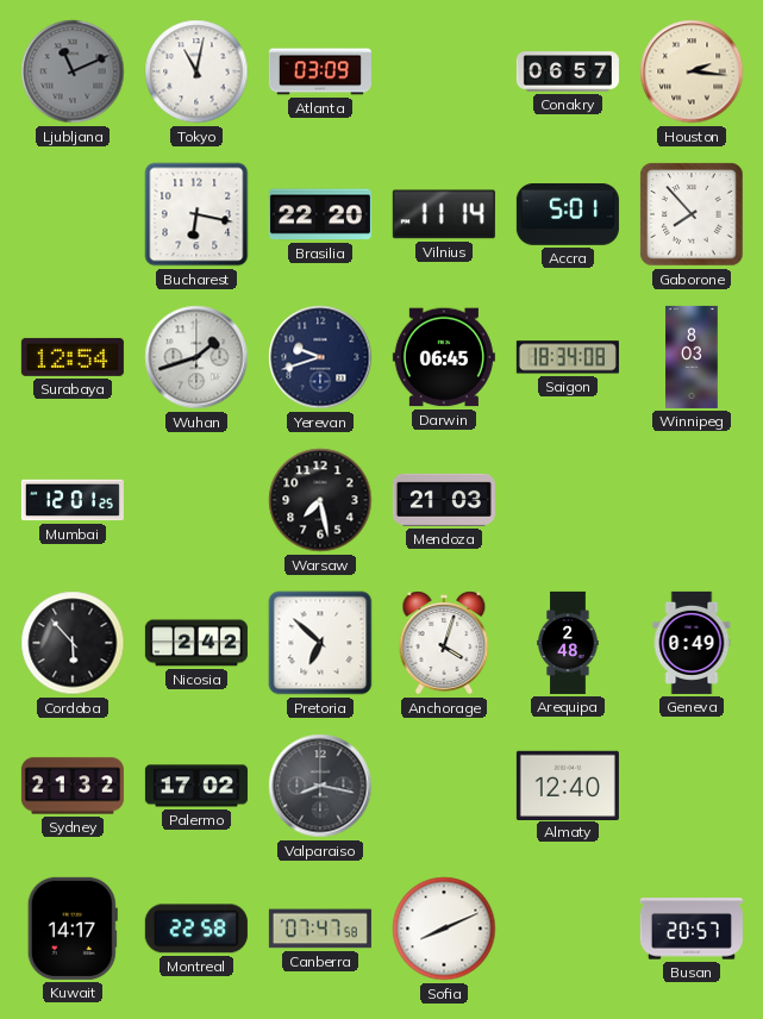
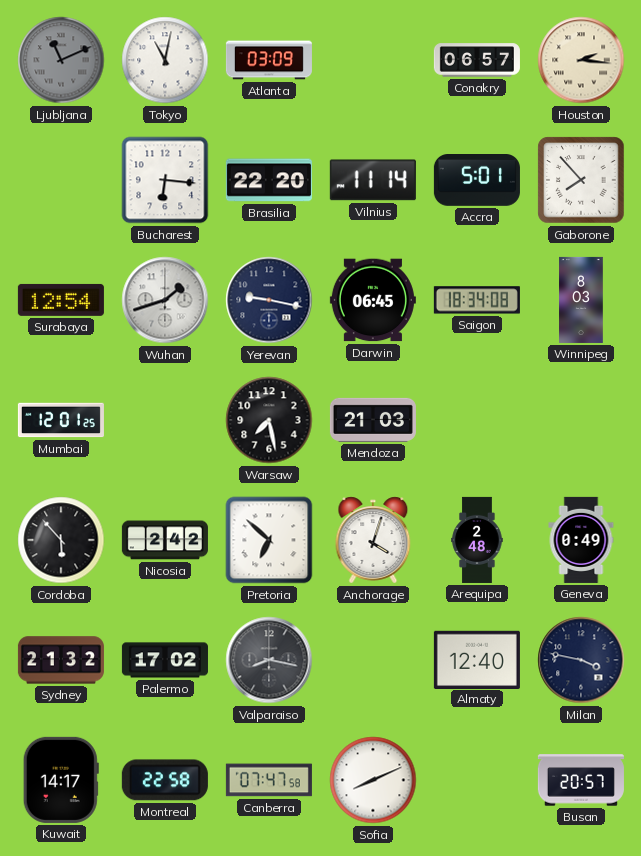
Bucharest: 6:17 -> 6:16
Yerevan: 9:42 -> 9:17
Milan: none -> 3:47
